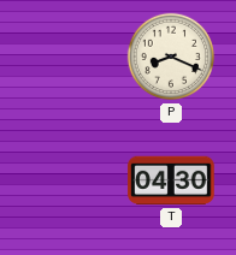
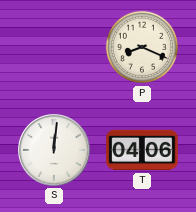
S: none -> 12:01
T: 04:30 -> 04:06
